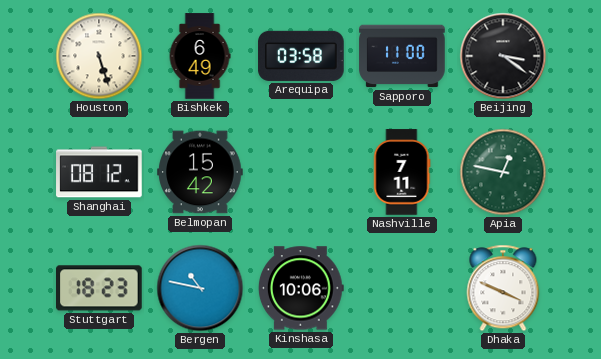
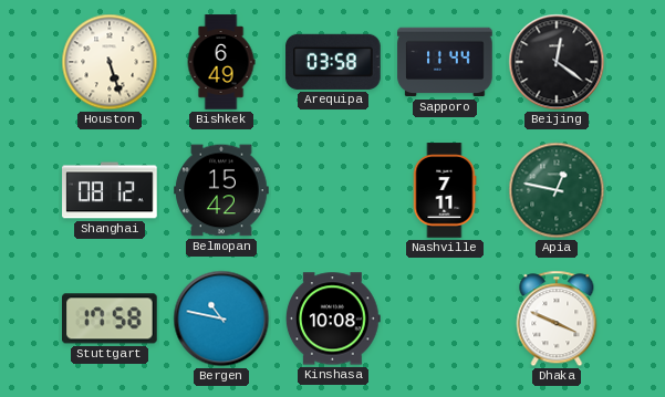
Sapporo: 11:00 -> 11:44
Beijing: 3:21 -> 12:21
Stuttgart: 18:23 -> 17:58
Kinshasa: 10:06 -> 10:08
